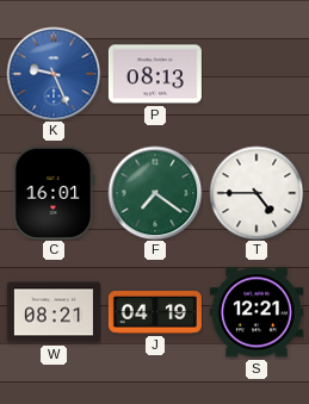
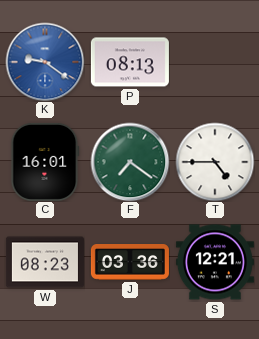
K: 9:26 -> 9:21
W: 08:21 -> 08:23
J: 04:19 -> 03:36
